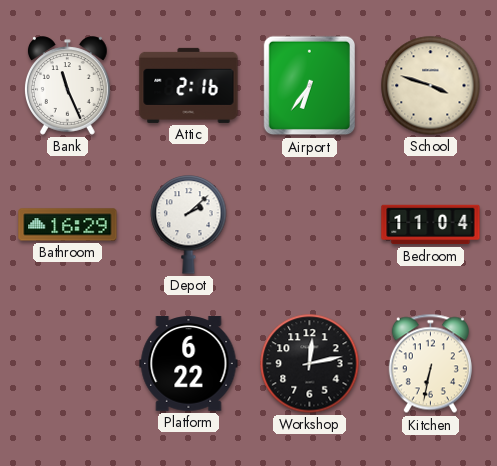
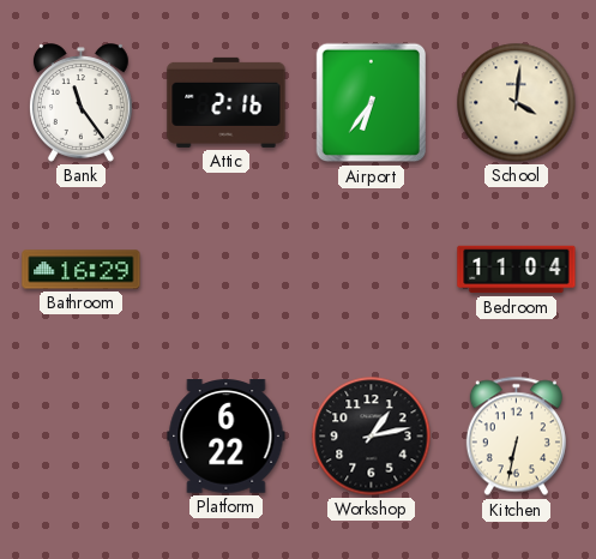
Bank: 11:26 -> 11:24
School: 3:48 -> 4:01
Depot: 2:08 -> none
Workshop: 12:13 -> 1:13
